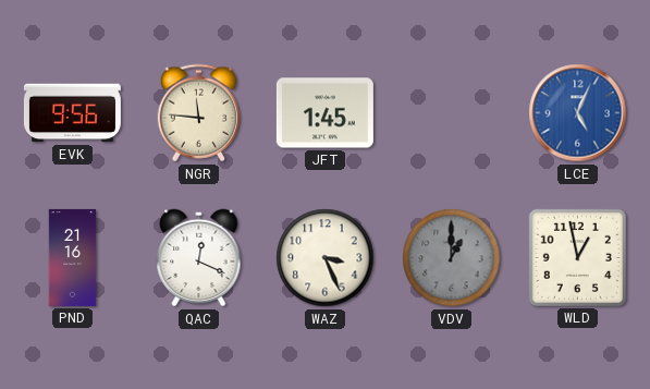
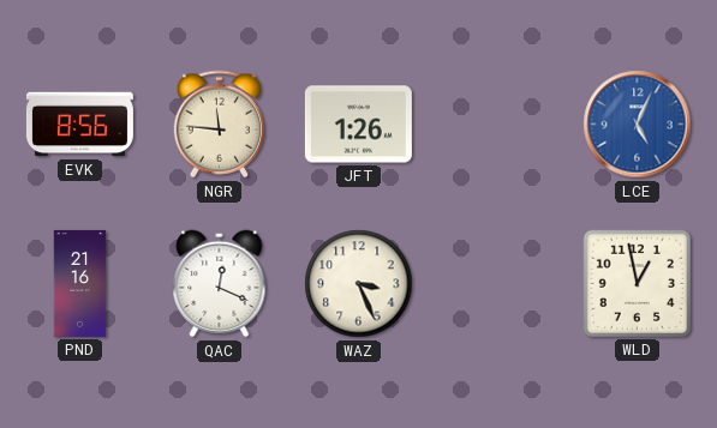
EVK: 9:56 -> 8:56
JFT: 1:45 -> 1:26
VDV: 1:00 -> none
